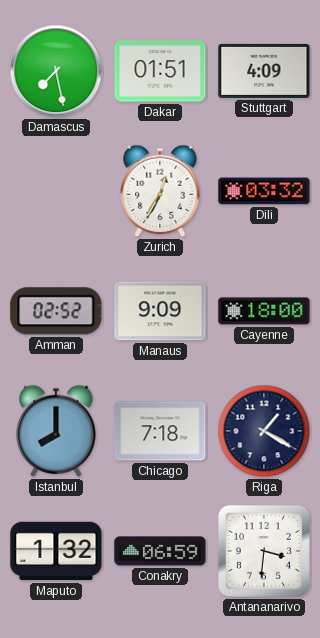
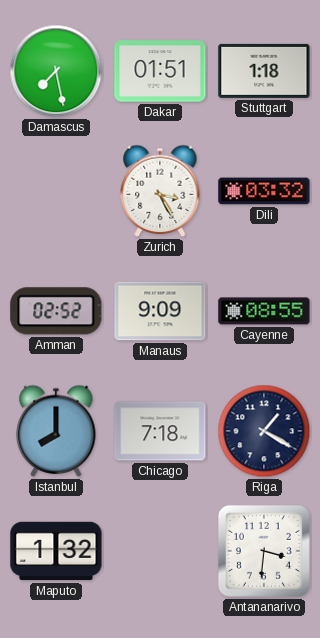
Stuttgart: 4:09 -> 1:18
Zurich: 12:35 -> 3:25
Cayenne: 18:00 -> 08:55
Conakry: 06:59 -> none
